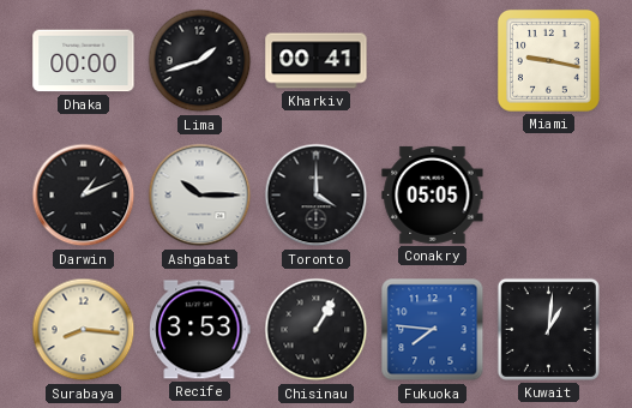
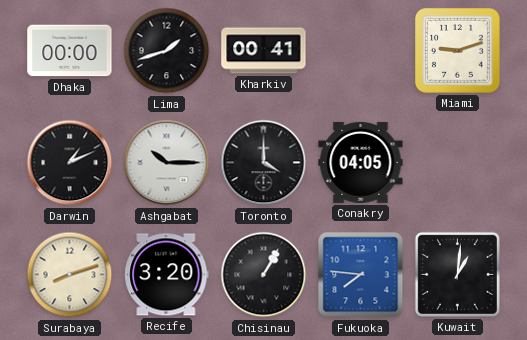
Miami: 9:17 -> 9:12
Conakry: 05:05 -> 04:05
Surabaya: 8:16 -> 8:12
Recife: 3:53 -> 3:20
